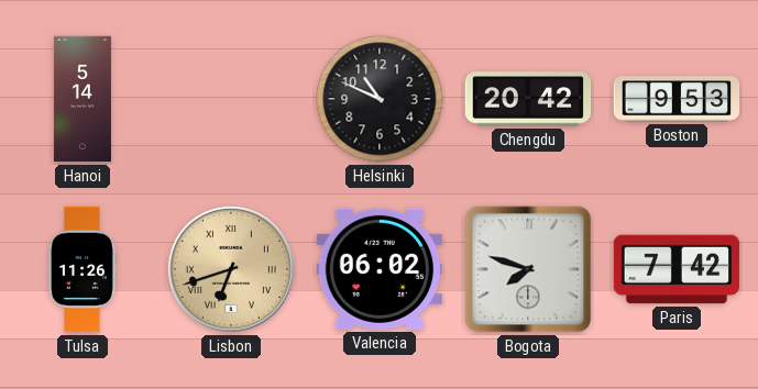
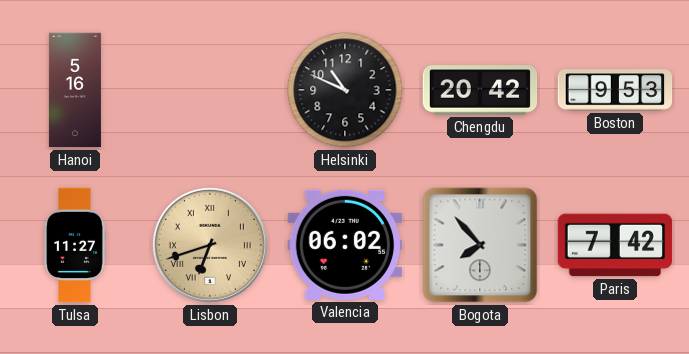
Hanoi: 5:14 -> 5:16
Tulsa: 11:26 -> 11:27
Bogota: 7:48 -> 7:53
